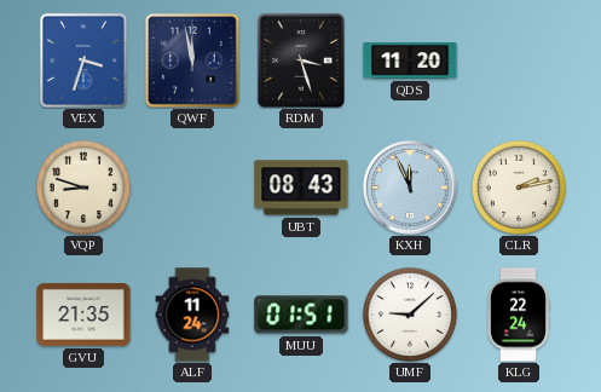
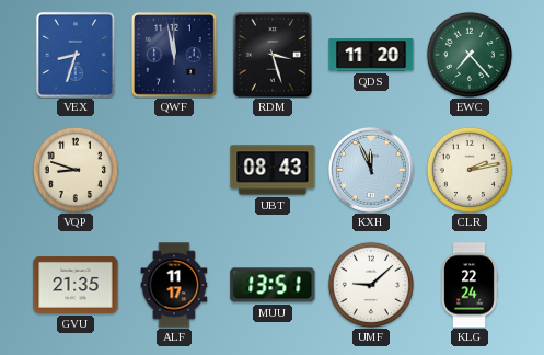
VEX: 3:33 -> 8:33
EWC: none -> 7:23
ALF: 11:24 -> 11:17
MUU: 01:51 -> 13:51
